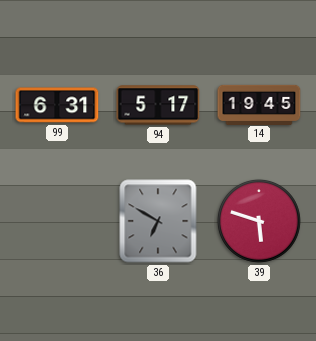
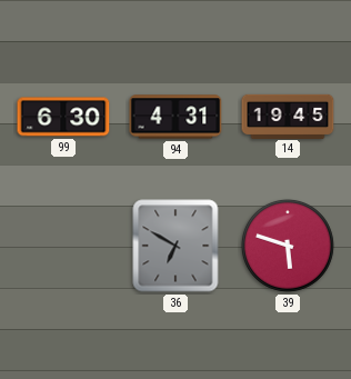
99: 6:31 -> 6:30
94: 5:17 -> 4:31
